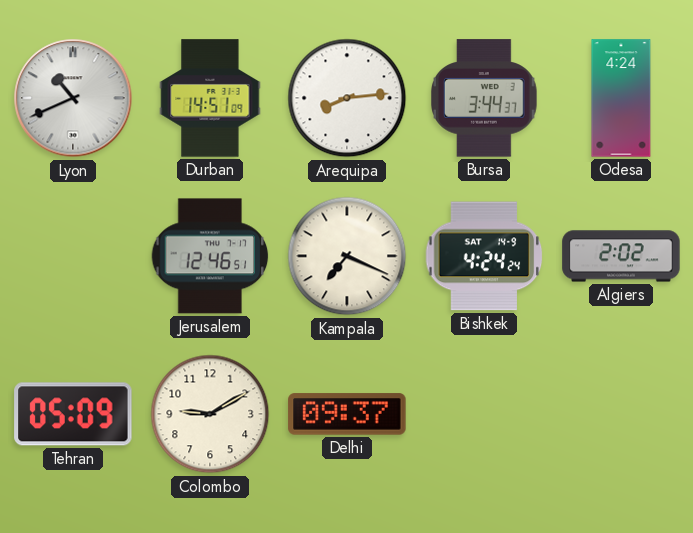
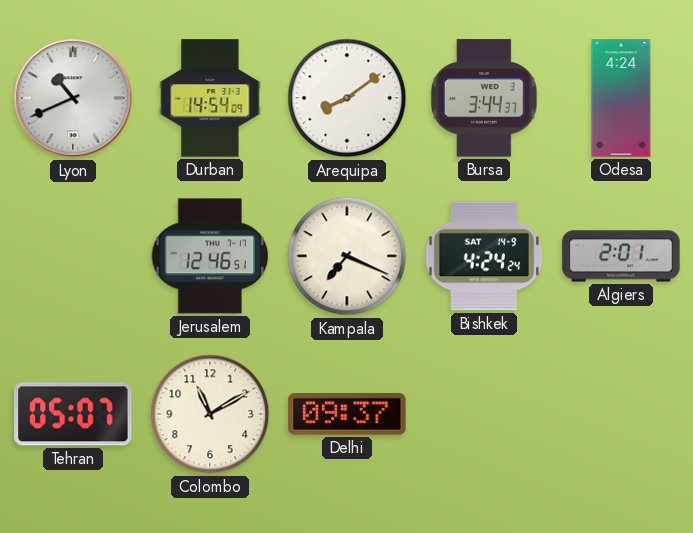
Durban: 14:51 -> 14:54
Arequipa: 8:14 -> 8:09
Algiers: 2:02 -> 2:01
Tehran: 05:09 -> 05:07
Colombo: 9:10 -> 11:10
